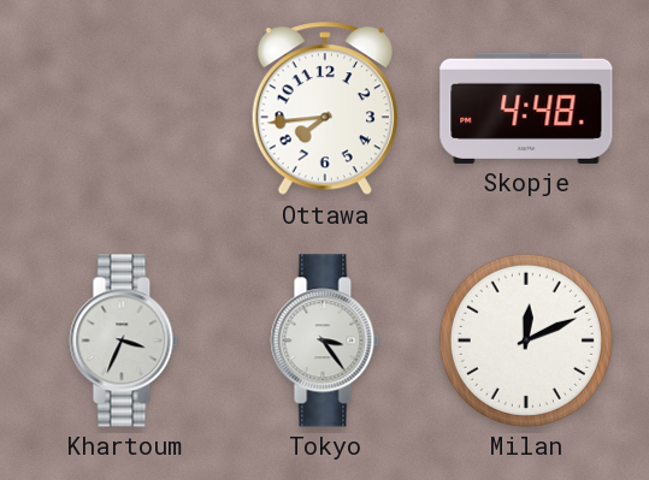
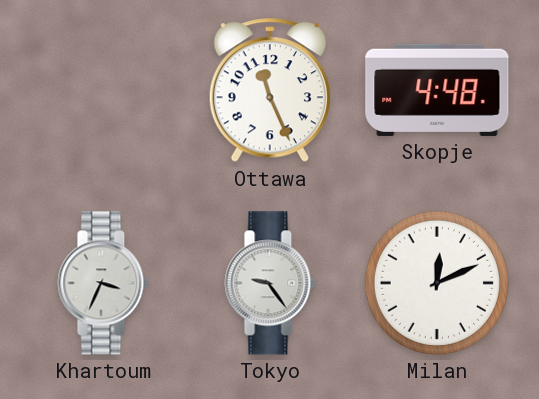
Ottawa: 7:44 -> 11:26
Tokyo: 3:24 -> 9:24
